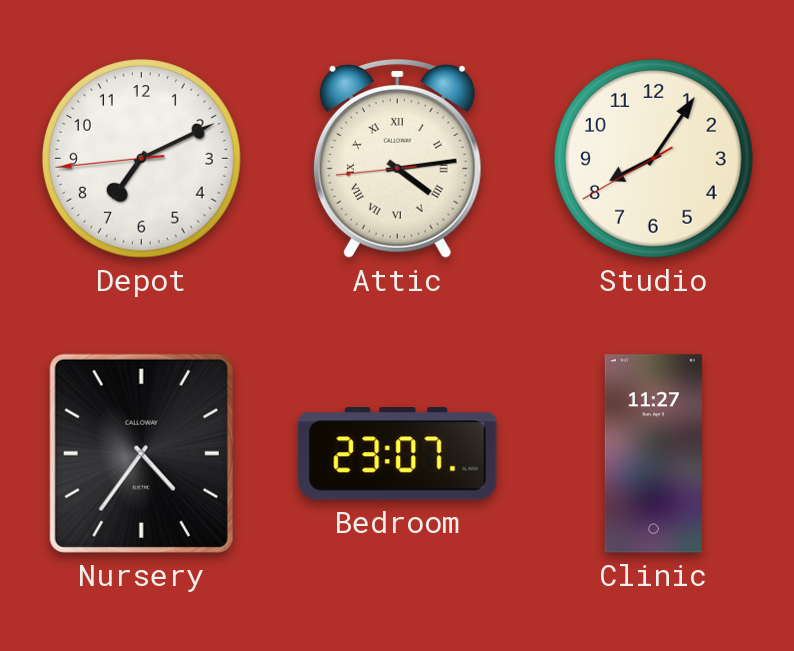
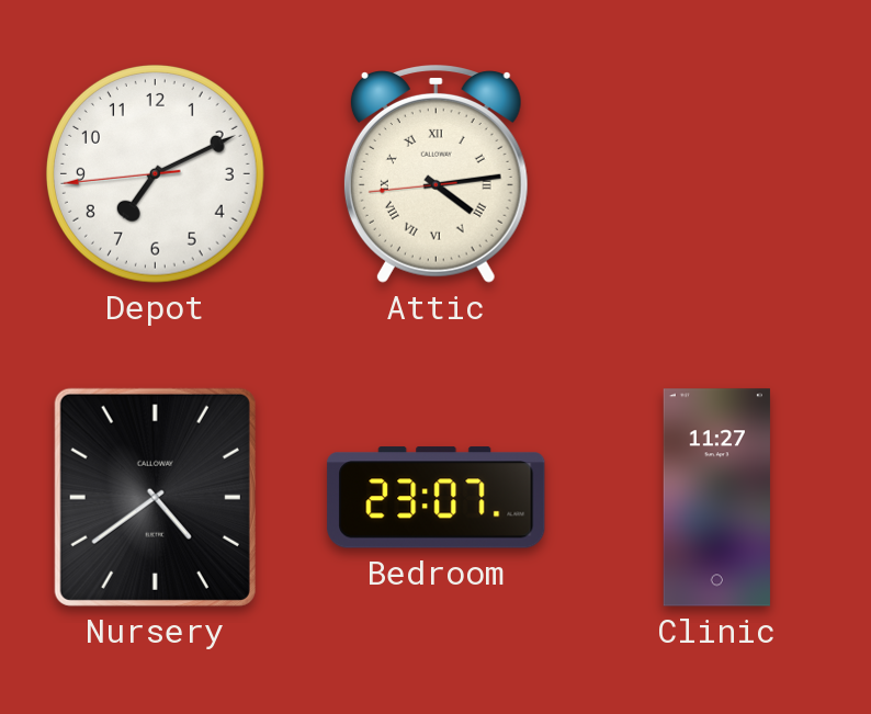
Studio: 8:05 -> none
Nursery: 4:36 -> 4:39
